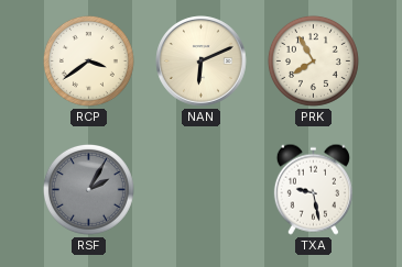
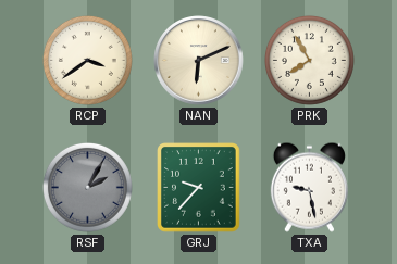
GRJ: none -> 9:37
